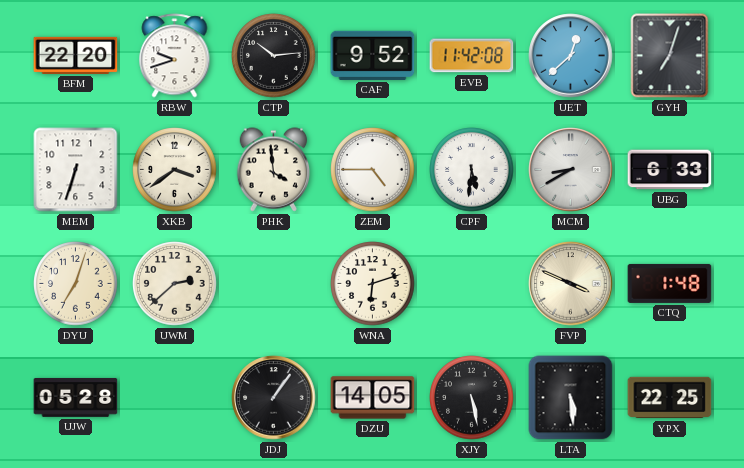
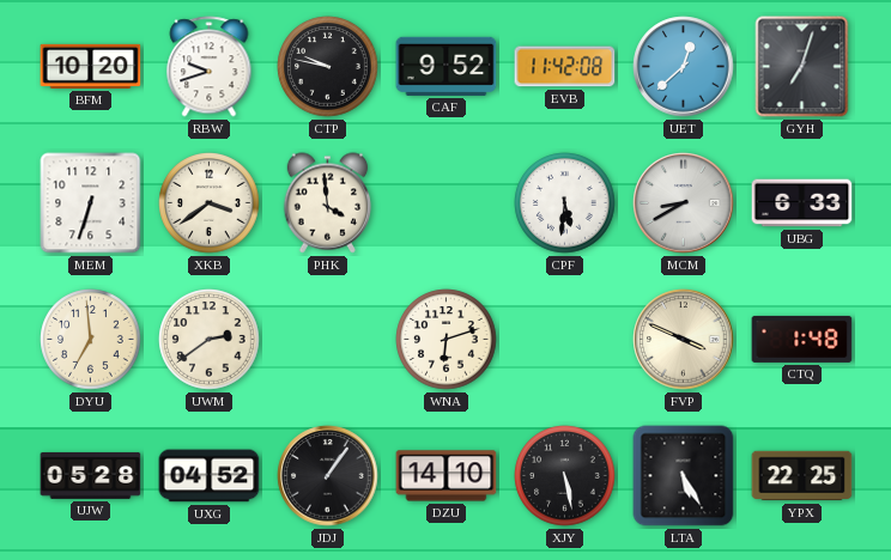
BFM: 22:20 -> 10:20
CTP: 10:14 -> 9:47
ZEM: 4:45 -> none
DYU: 7:03 -> 6:59
UWM: 2:38 -> 2:39
UXG: none -> 04:52
DZU: 14:05 -> 14:10
LTA: 5:29 -> 5:25
